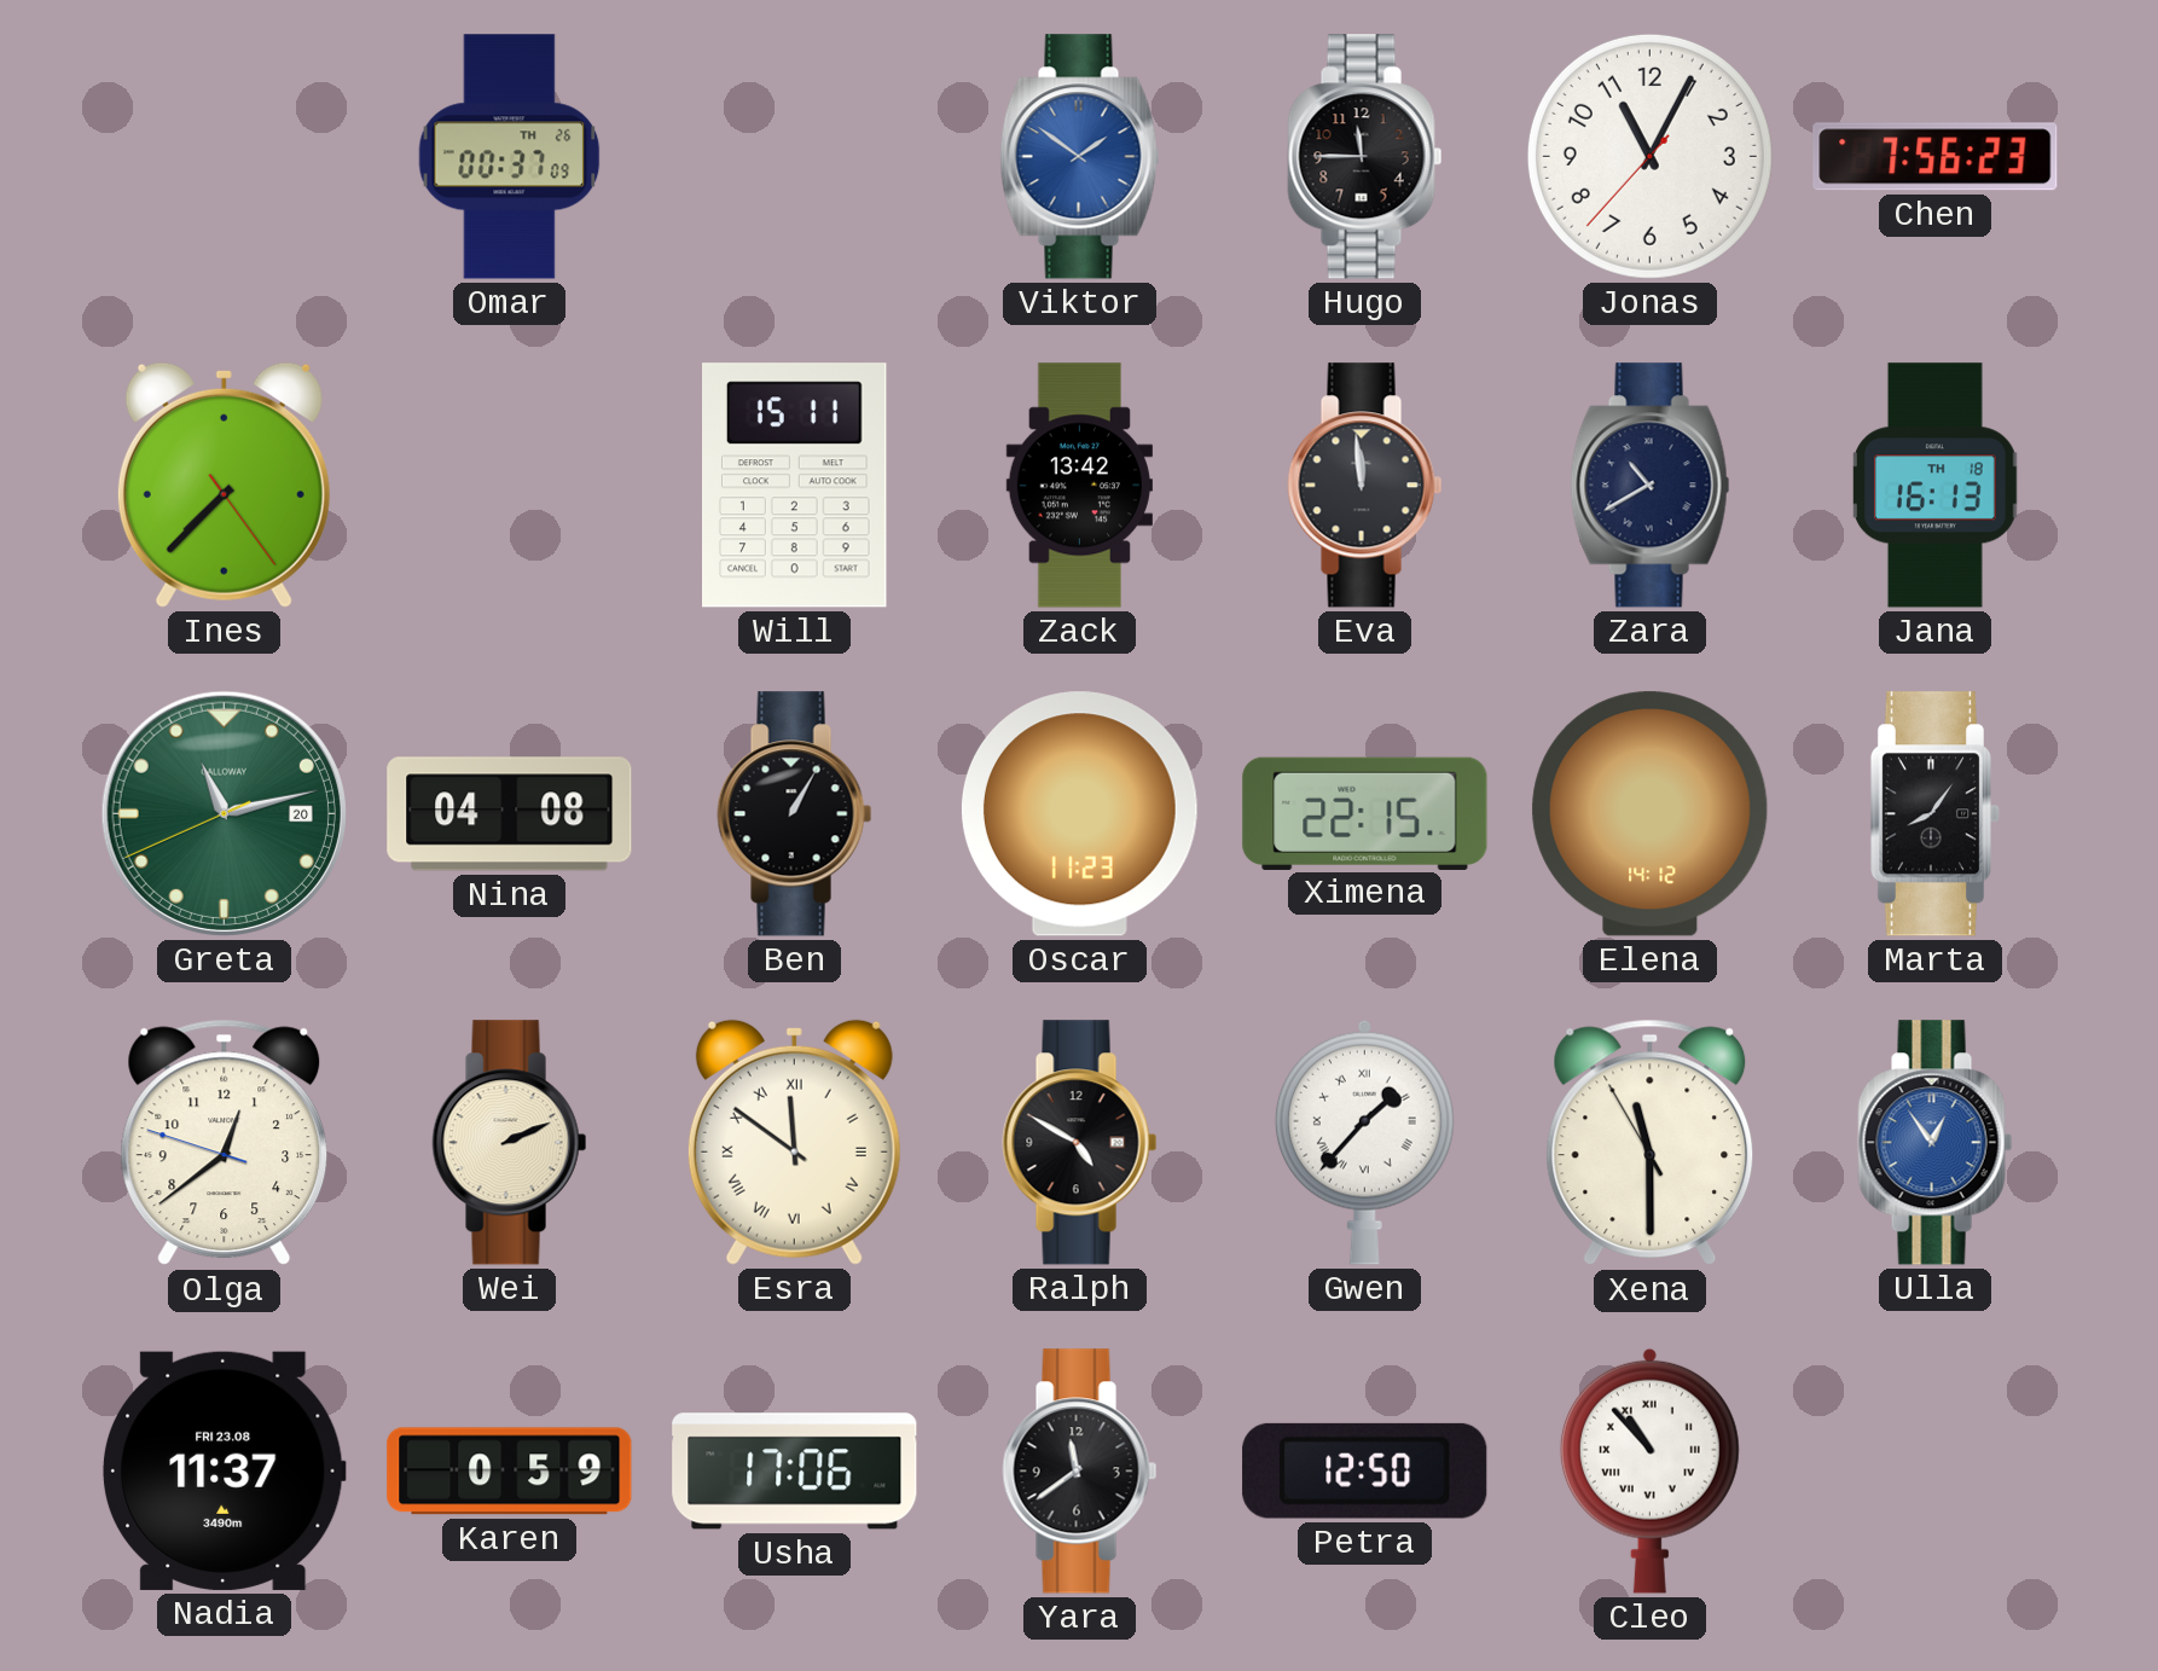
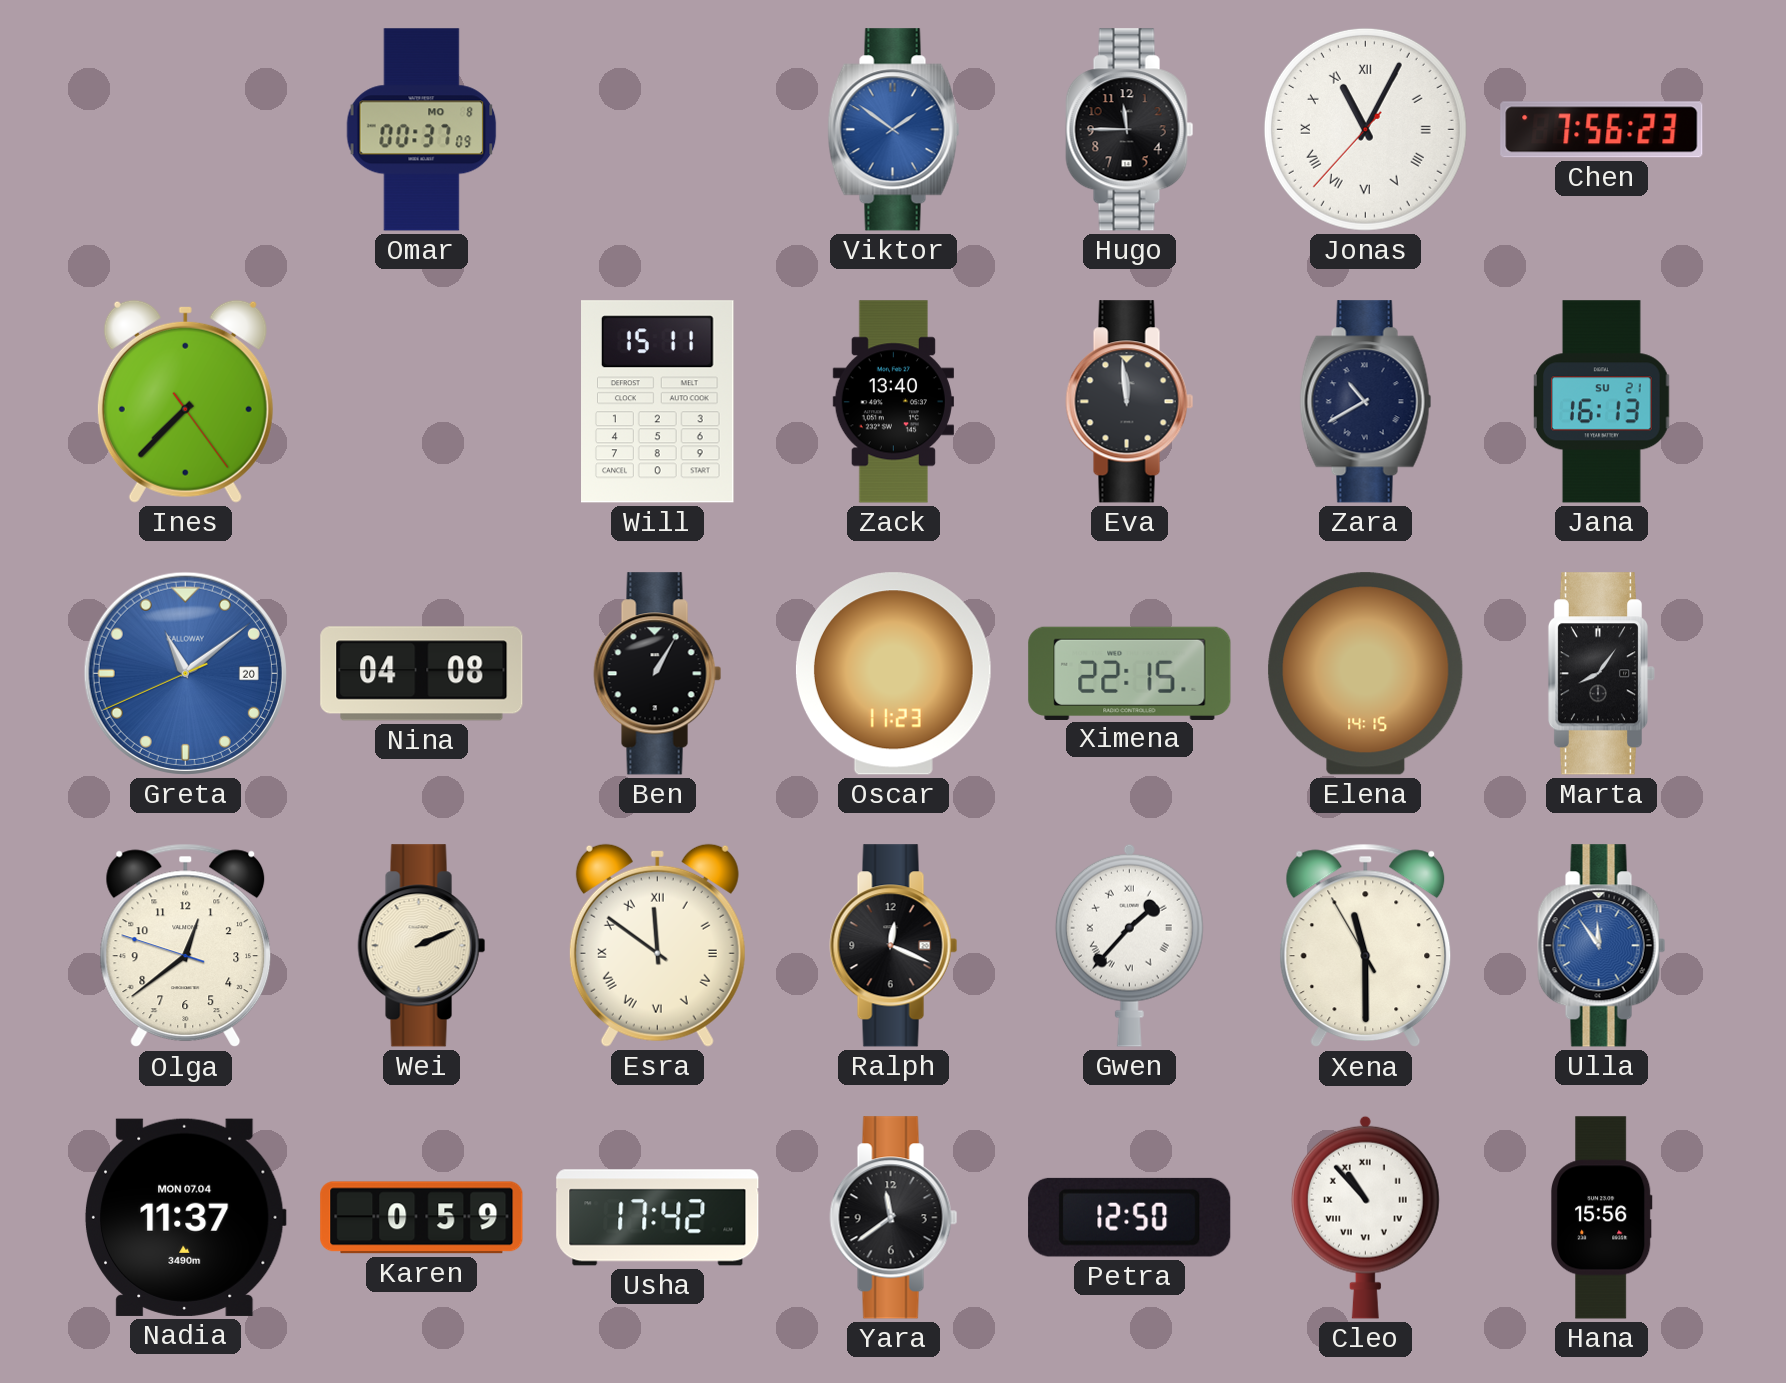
Omar date: TH 26 -> MO 8
Jonas numerals: Arabic -> Roman
Zack: 13:42 -> 13:40
Jana date: TH 18 -> SU 21
Greta: 11:12 -> 11:08
Greta dial: green -> blue
Elena: 14:12 -> 14:15
Ralph: 4:50 -> 12:19
Ulla: 12:54 -> 11:54
Nadia date: FRI 23.08 -> MON 07.04
Usha: 17:06 -> 17:42
Hana: none -> 15:56
